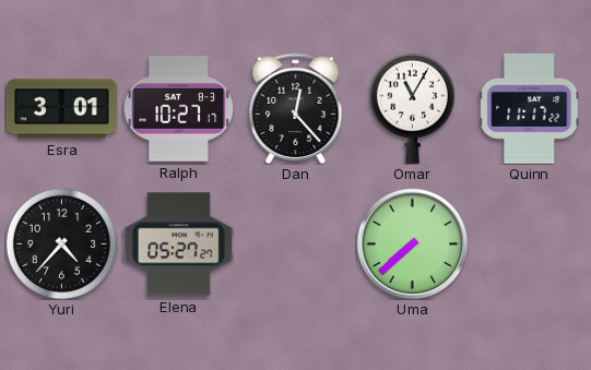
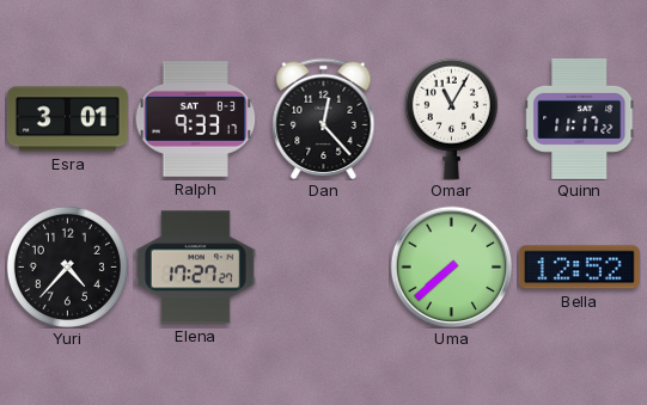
Ralph: 10:27 -> 9:33
Elena: 05:27 -> 17:27
Bella: none -> 12:52
